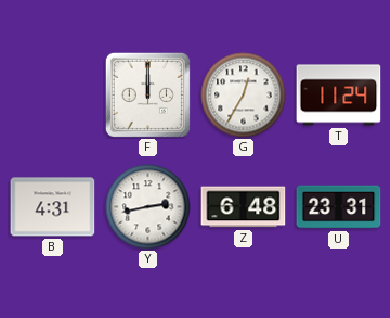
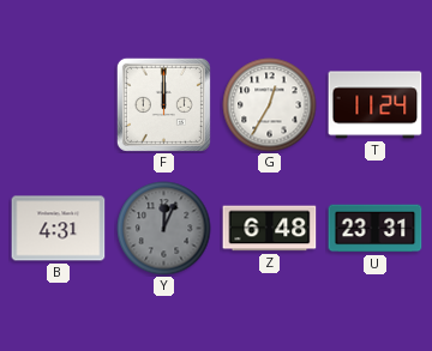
Y: 2:43 -> 12:04
Y dial: white -> grey
